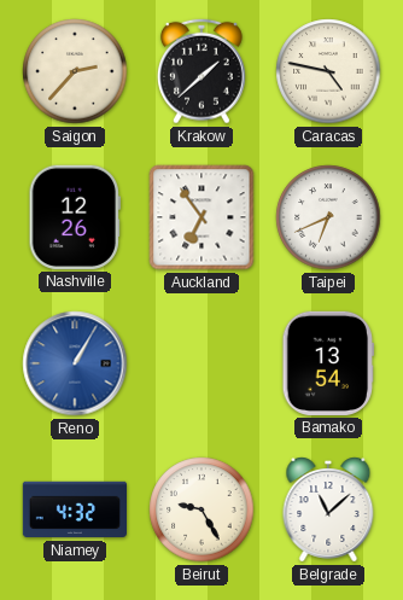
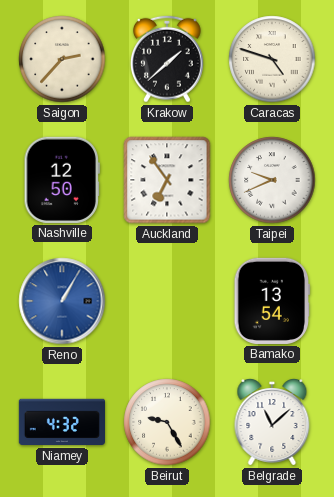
Caracas: 4:47 -> 4:48
Nashville: 12:26 -> 12:50
Taipei: 6:41 -> 9:41
